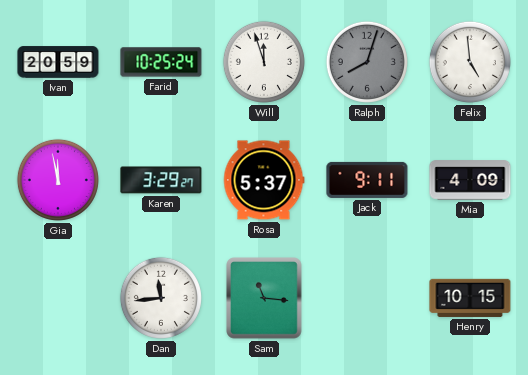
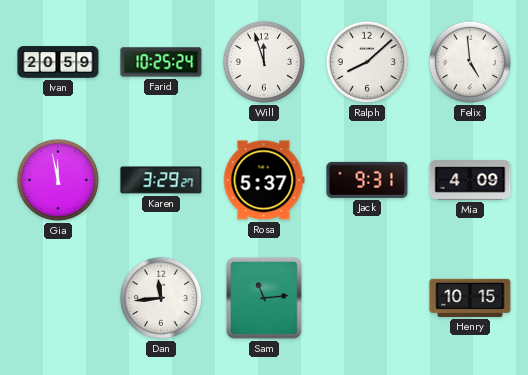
Ralph: 8:03 -> 8:08
Ralph dial: grey -> white
Jack: 9:11 -> 9:31
Sam: 11:16 -> 11:14
